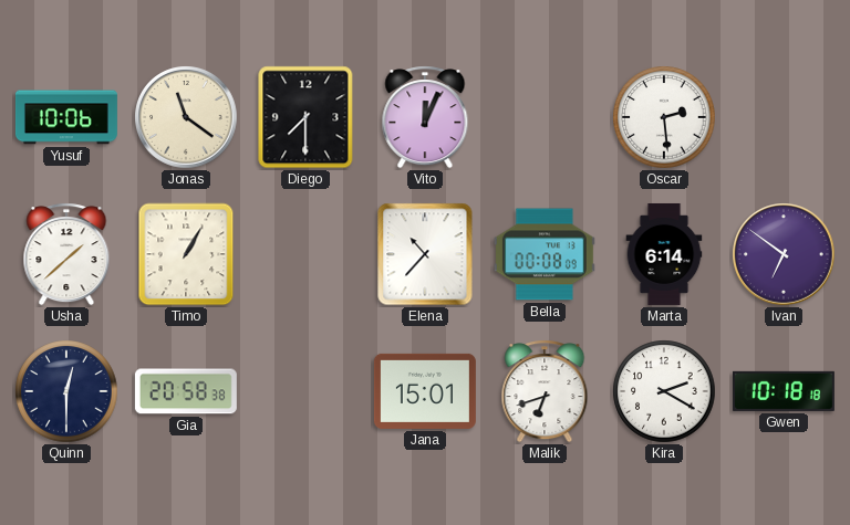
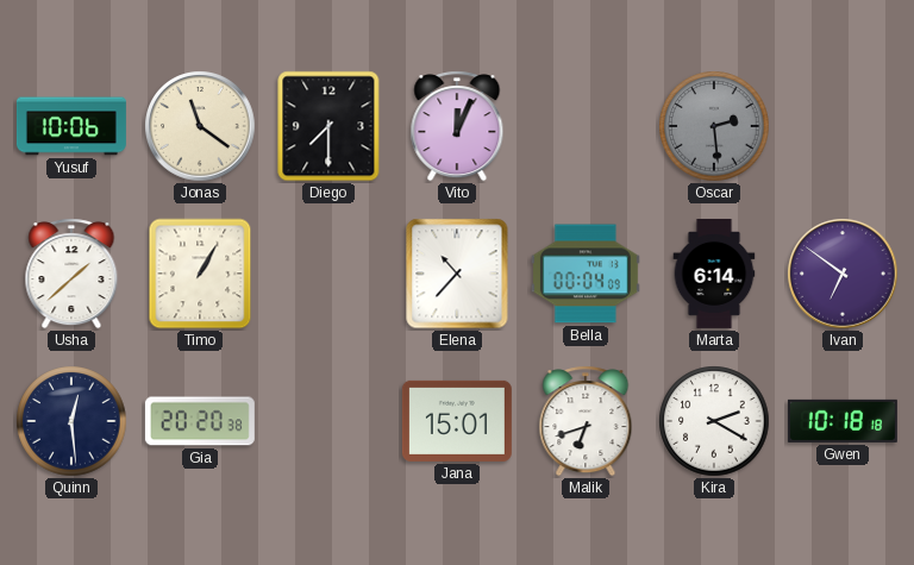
Oscar dial: white -> grey
Bella: 00:08 -> 00:04
Quinn: 12:30 -> 12:29
Gia: 20:58 -> 20:20
